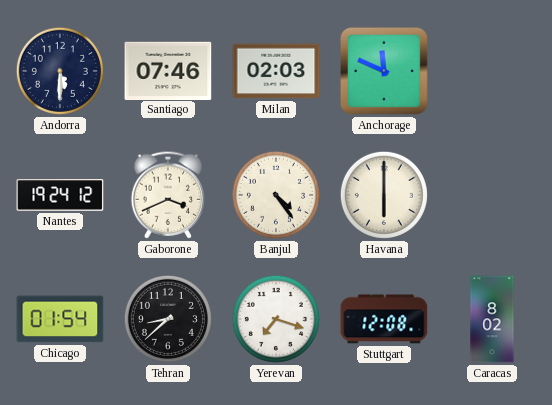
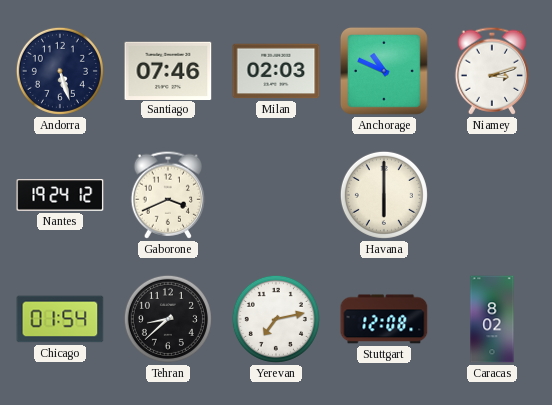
Andorra: 5:30 -> 5:27
Anchorage: 11:49 -> 10:49
Niamey: none -> 3:12
Banjul: 4:24 -> none
Yerevan: 7:18 -> 7:13
